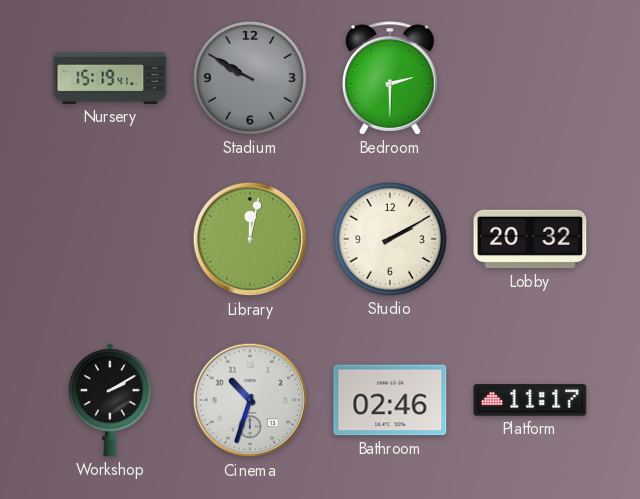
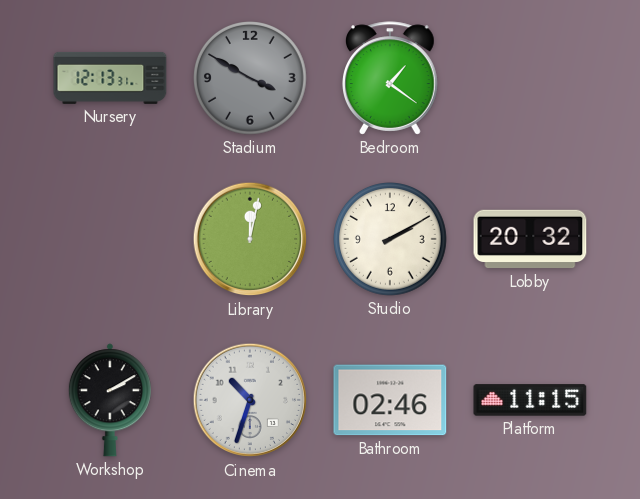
Nursery: 15:19 -> 12:13
Stadium: 9:50 -> 3:50
Bedroom: 2:30 -> 1:21
Platform: 11:17 -> 11:15
